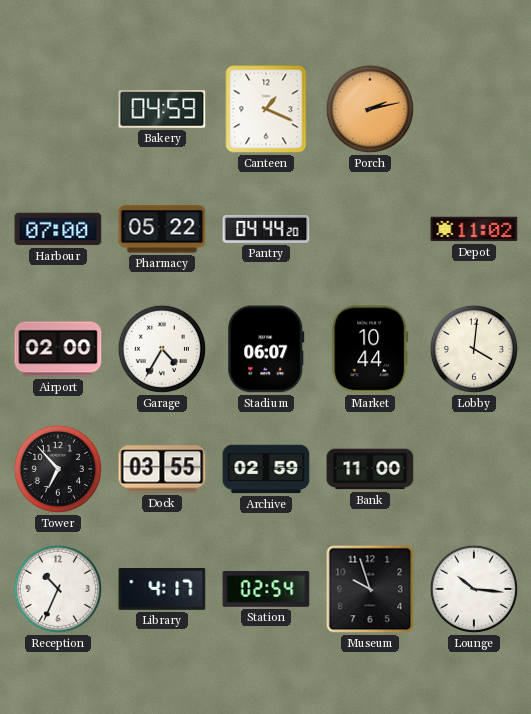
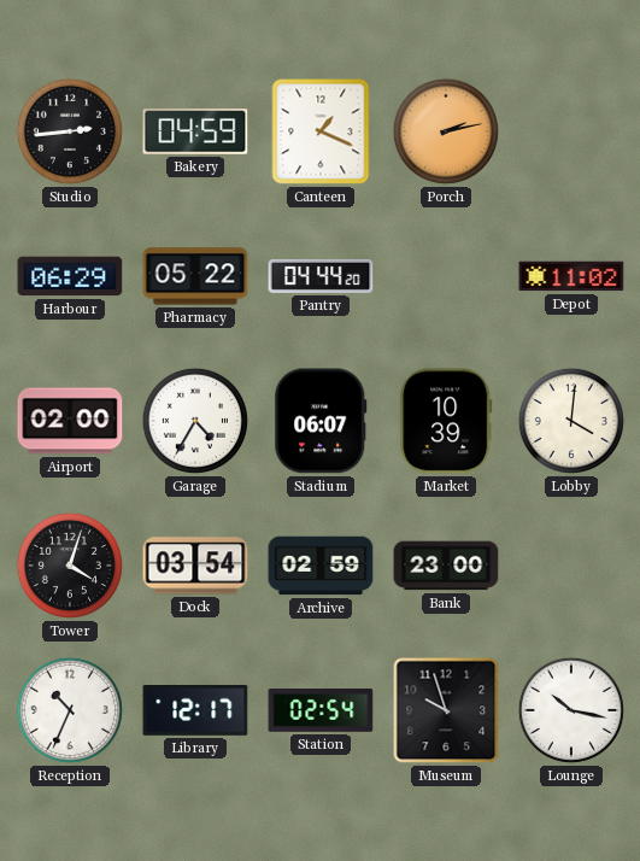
Studio: none -> 2:44
Harbour: 07:00 -> 06:29
Market: 10:44 -> 10:39
Tower: 6:53 -> 4:03
Dock: 03:55 -> 03:54
Bank: 11:00 -> 23:00
Library: 4:17 -> 12:17
Lounge: 10:16 -> 10:17
